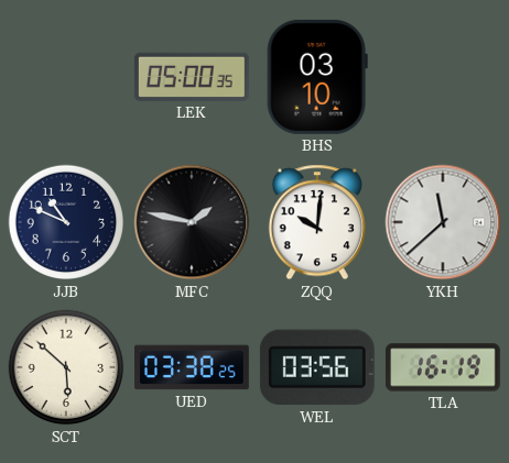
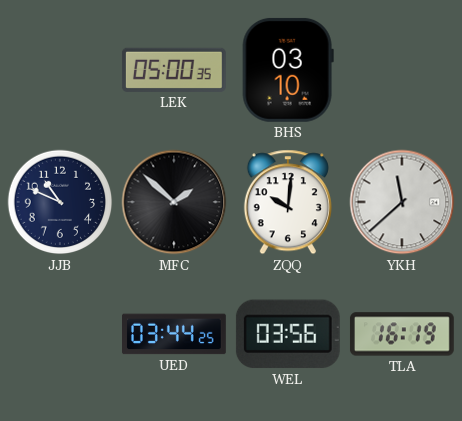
MFC: 1:47 -> 1:52
SCT: 5:52 -> none
UED: 03:38 -> 03:44
